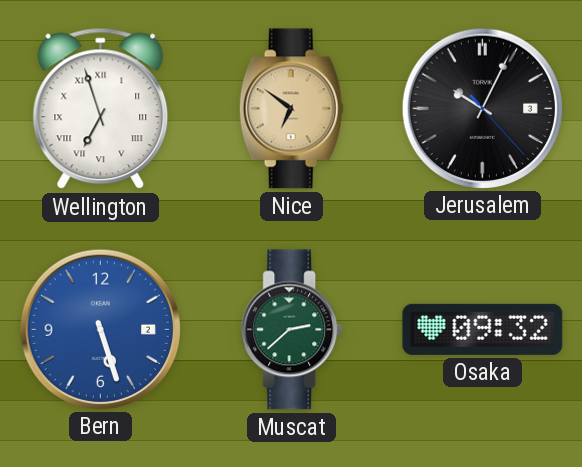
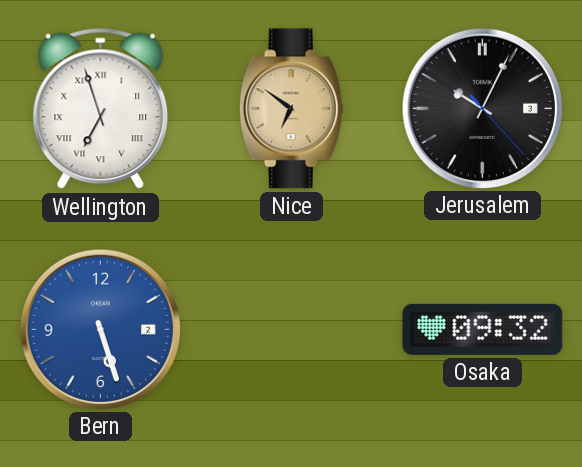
Muscat: 2:38 -> none
